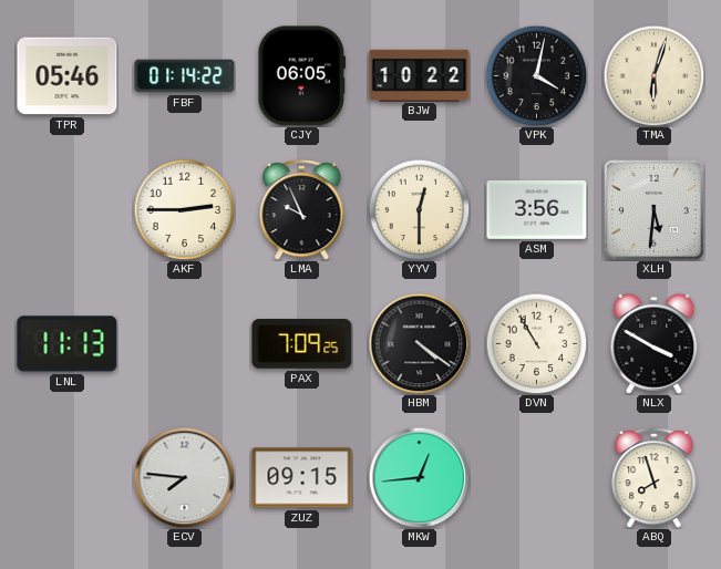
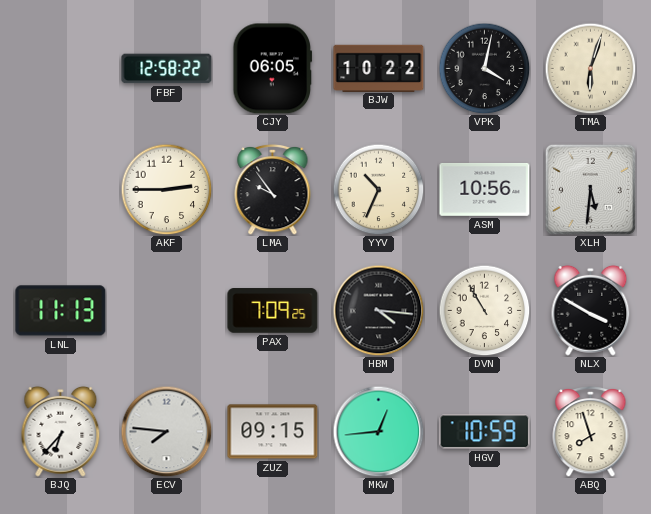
TPR: 05:46 -> none
FBF: 01:14 -> 12:58
LMA: 9:56 -> 9:54
YYV: 12:30 -> 10:34
ASM: 3:56 -> 10:56
HBM: 4:21 -> 4:16
BJQ: none -> 6:37
HGV: none -> 10:59
